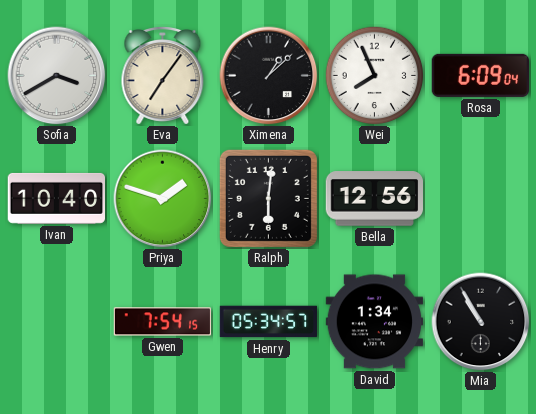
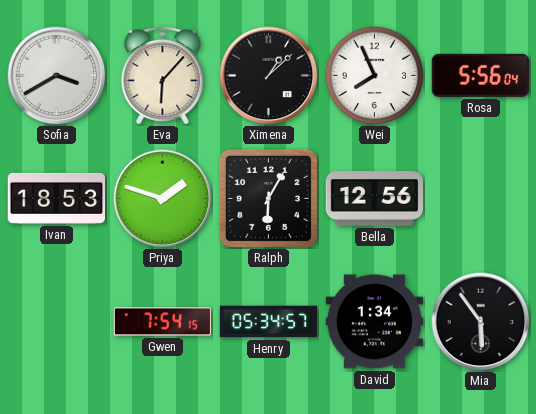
Eva: 7:06 -> 6:07
Rosa: 6:09 -> 5:56
Ivan: 10:40 -> 18:53
Ralph: 6:01 -> 6:05
Mia: 10:55 -> 5:54
